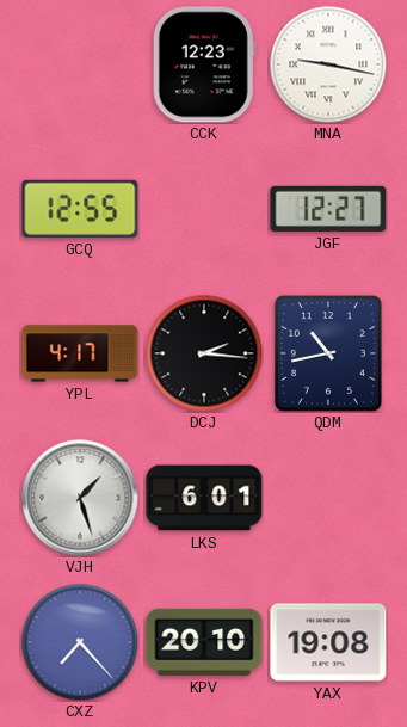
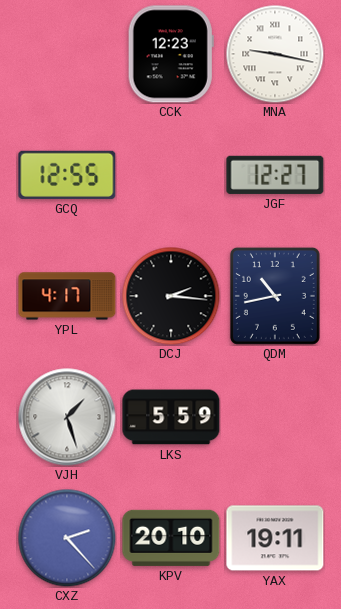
LKS: 6:01 -> 5:59
CXZ: 7:23 -> 2:23
YAX: 19:08 -> 19:11
